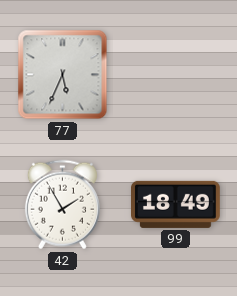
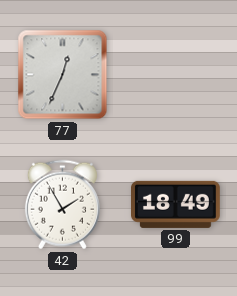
77: 5:34 -> 12:34
